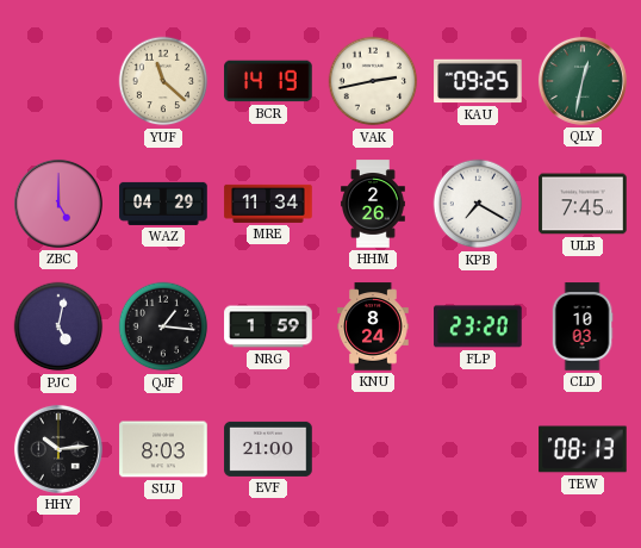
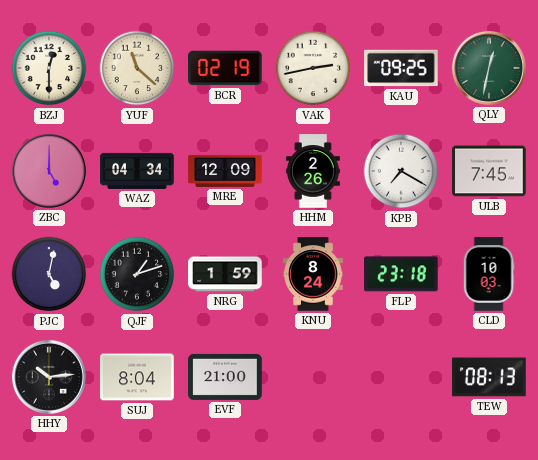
BZJ: none -> 12:30
BCR: 14:19 -> 02:19
WAZ: 04:29 -> 04:34
MRE: 11:34 -> 12:09
QJF: 1:16 -> 1:12
FLP: 23:20 -> 23:18
SUJ: 8:03 -> 8:04
